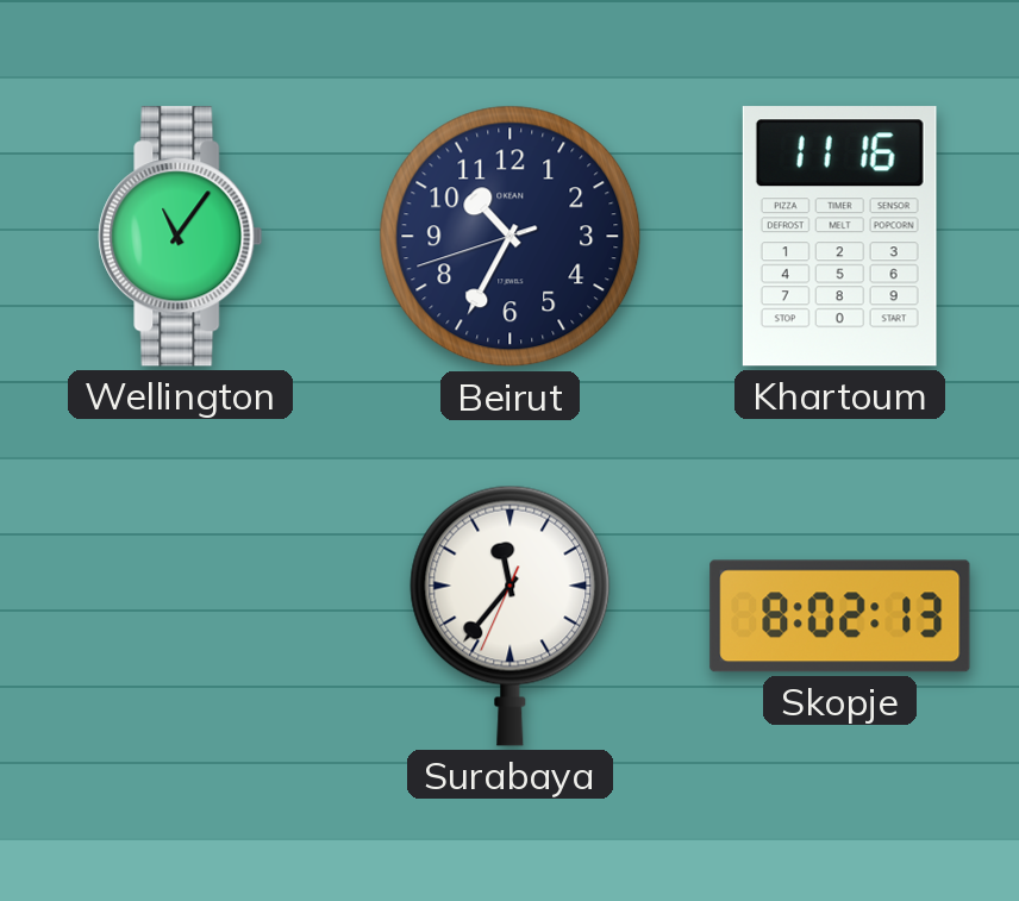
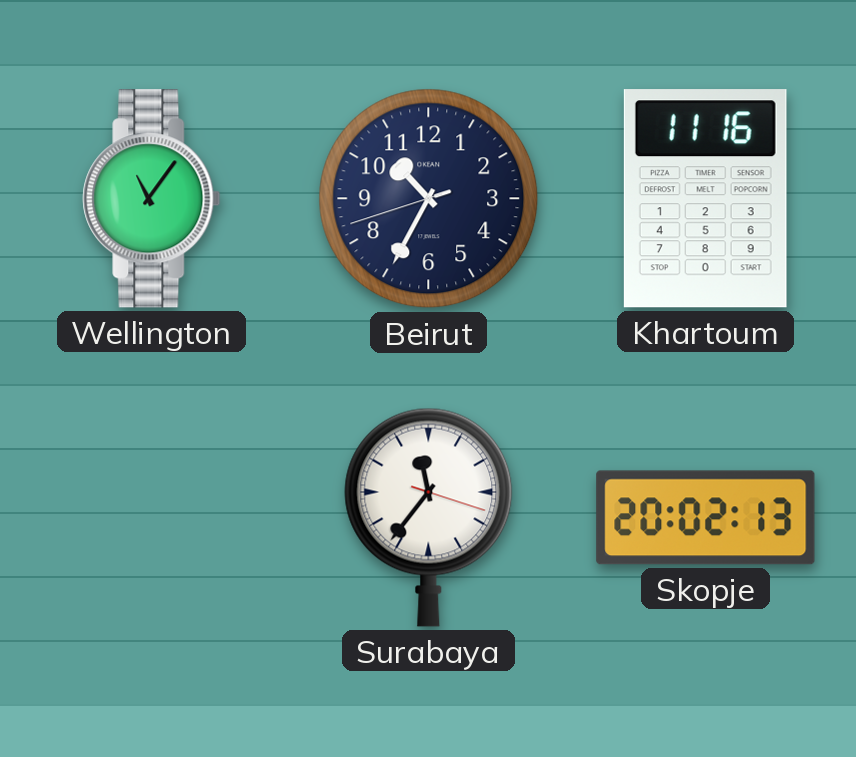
Surabaya: 11:36:34 -> 11:36:18
Skopje: 8:02 -> 20:02
